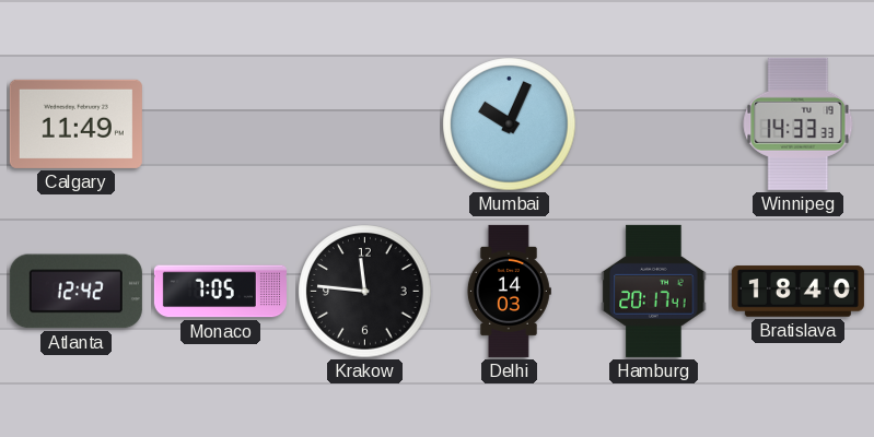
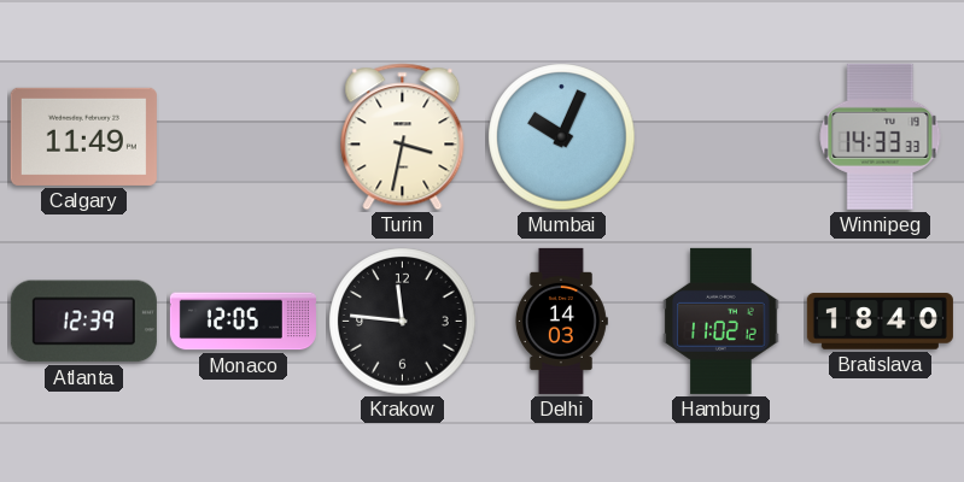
Turin: none -> 3:32
Atlanta: 12:42 -> 12:39
Monaco: 7:05 -> 12:05
Hamburg: 20:17 -> 11:02
